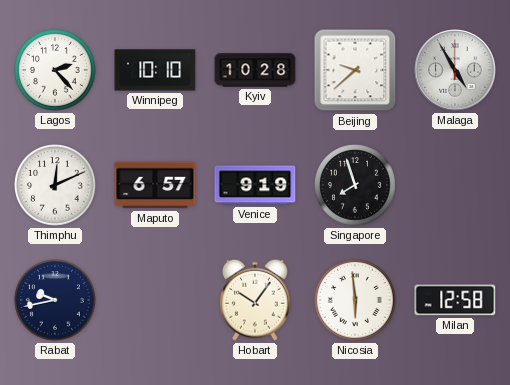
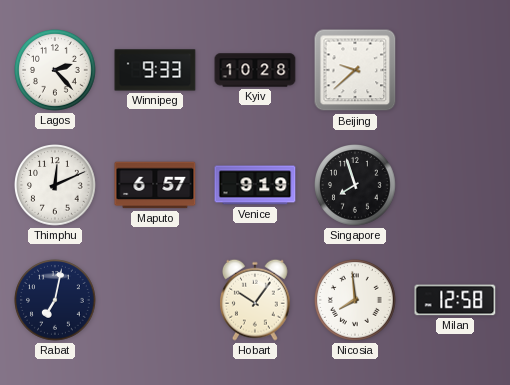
Winnipeg: 10:10 -> 9:33
Malaga: 4:55 -> none
Rabat: 9:43 -> 7:02
Nicosia: 5:59 -> 7:59
